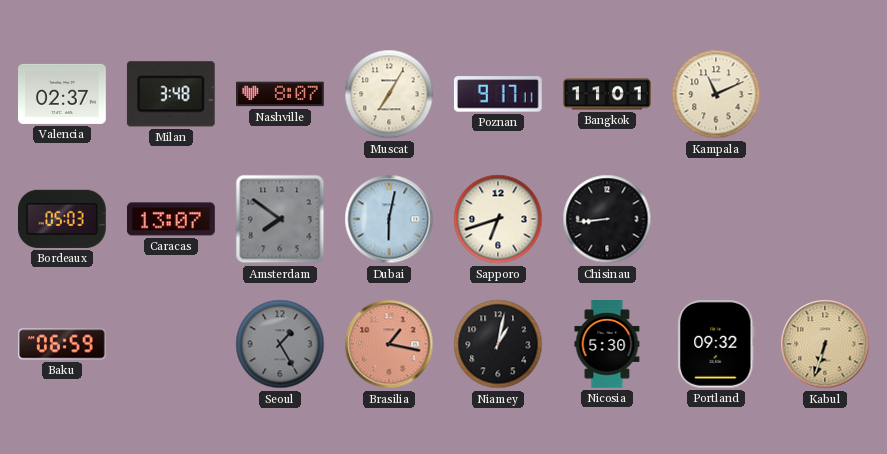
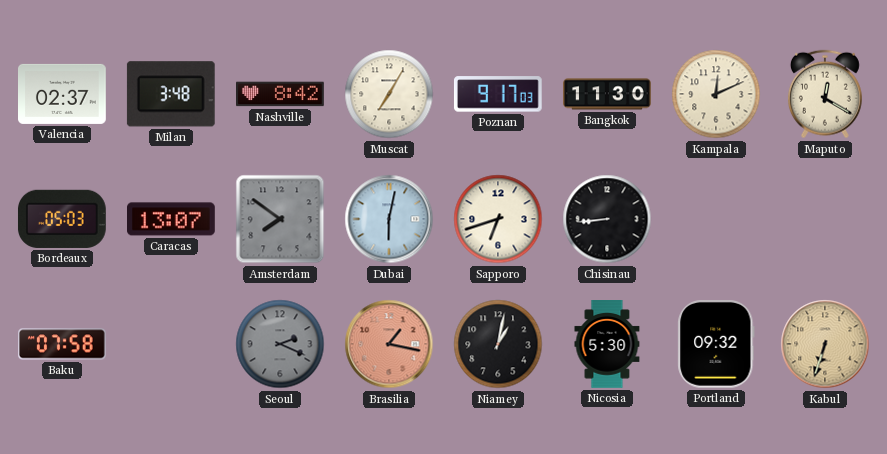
Nashville: 8:07 -> 8:42
Poznan: 9:17:11 -> 9:17:03
Bangkok: 11:01 -> 11:30
Kampala: 11:11 -> 12:11
Maputo: none -> 12:20
Baku: 06:59 -> 07:58
Seoul: 1:25 -> 2:19
